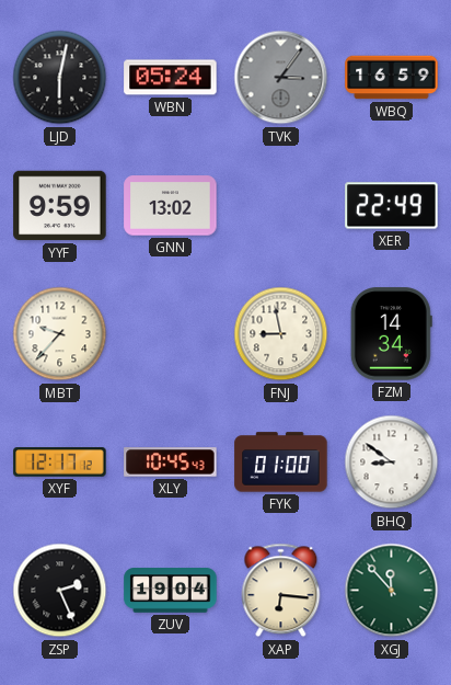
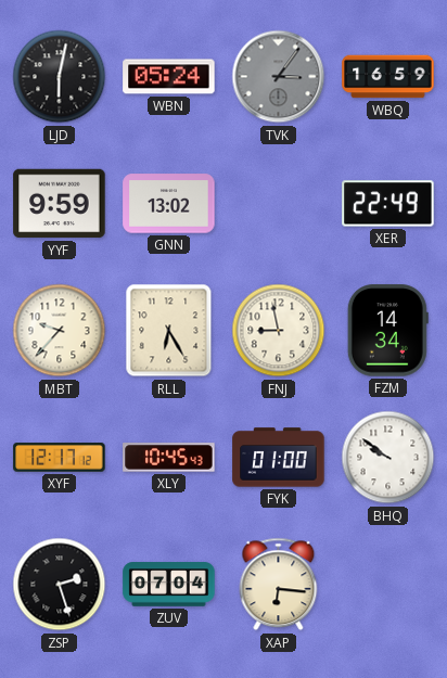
RLL: none -> 6:25
BHQ: 8:51 -> 9:51
ZSP: 2:26 -> 2:27
ZUV: 19:04 -> 07:04
XGJ: 11:53 -> none
